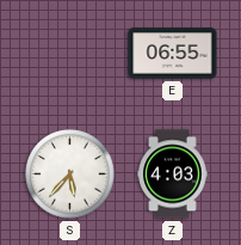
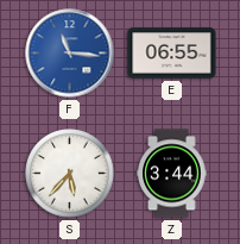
F: none -> 11:16
Z: 4:03 -> 3:44
